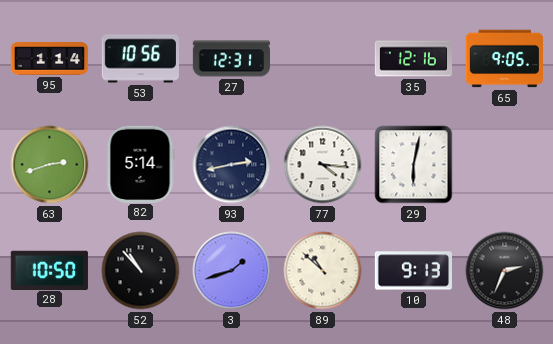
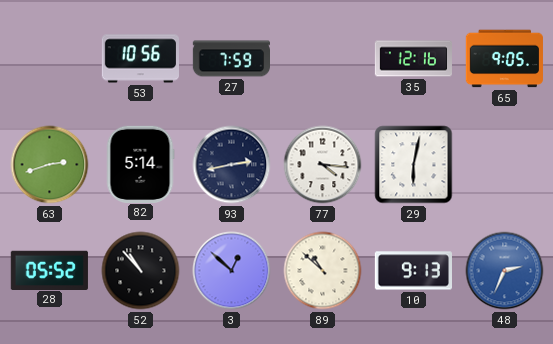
95: 1:14 -> none
27: 12:31 -> 7:59
28: 10:50 -> 05:52
3: 1:42 -> 12:52
48 dial: black -> blue
